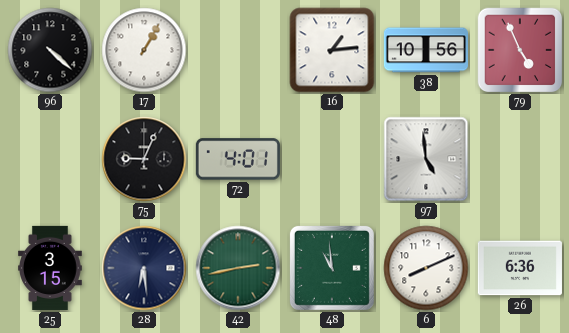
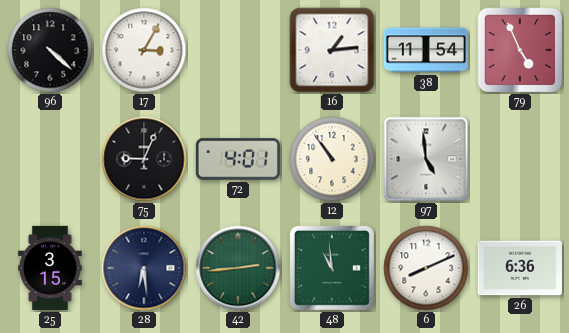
17: 1:05 -> 3:05
38: 10:56 -> 11:54
12: none -> 10:54
42: 2:43 -> 2:44
